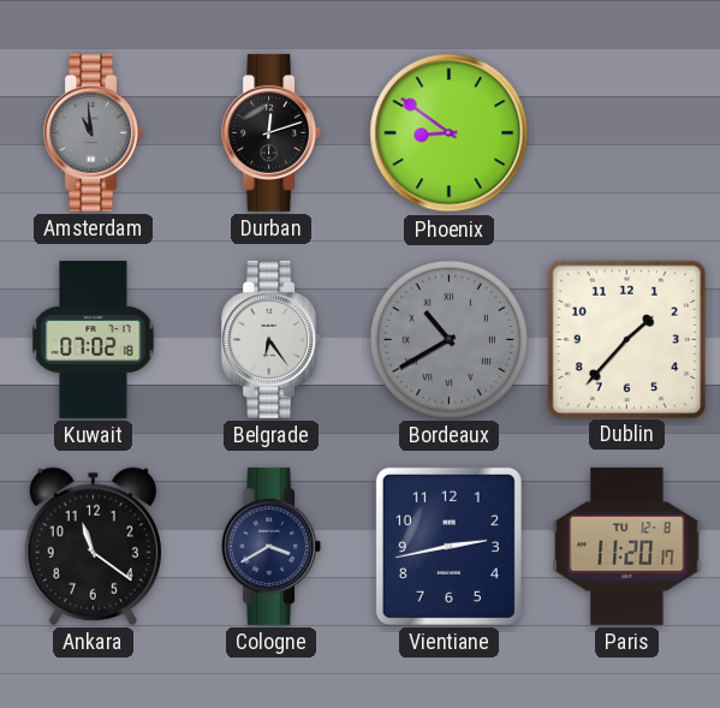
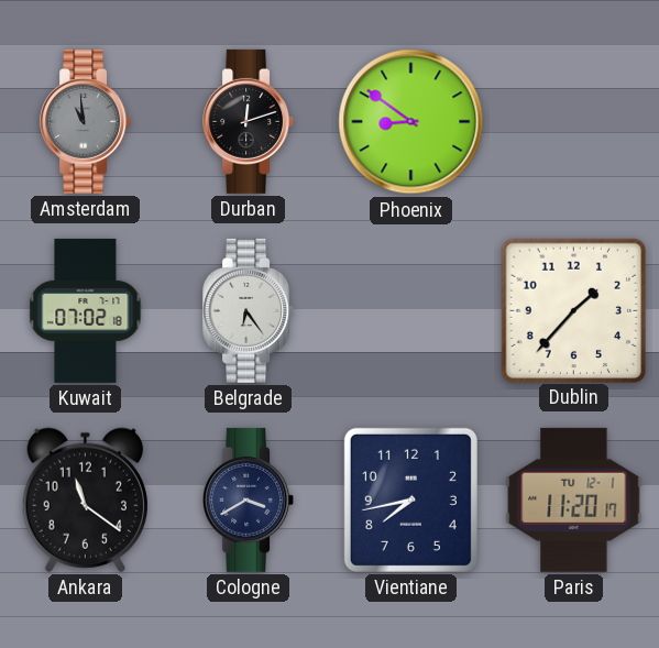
Bordeaux: 10:40 -> none
Vientiane: 2:43 -> 7:43
Paris date: TU 12-8 -> TU 12-1
